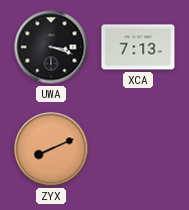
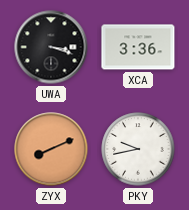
XCA: 7:13 -> 3:36
PKY: none -> 9:43
